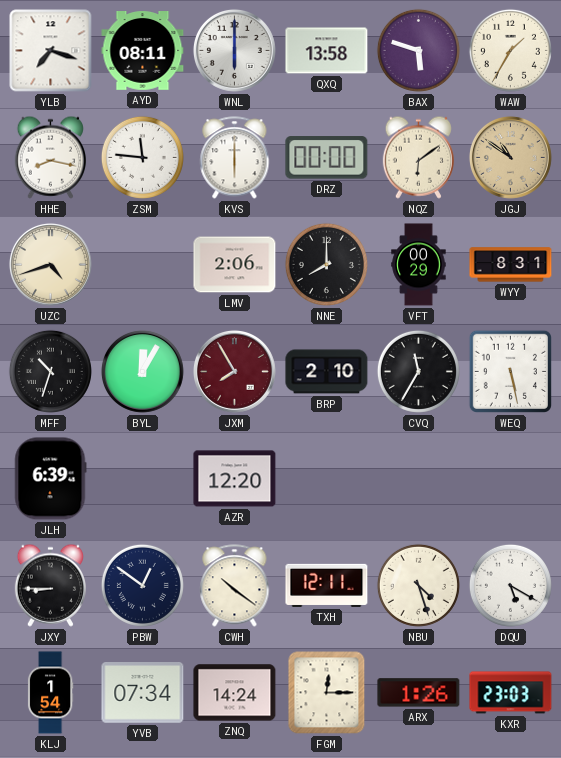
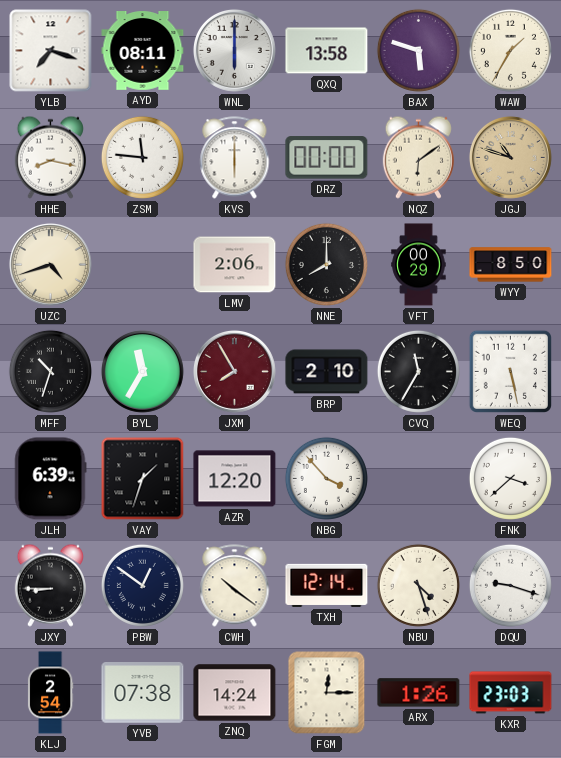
JGJ: 10:51 -> 10:48
WYY: 8:31 -> 8:50
BYL: 12:05 -> 11:35
VAY: none -> 1:33
NBG: none -> 3:53
FNK: none -> 3:38
TXH: 12:11 -> 12:14
DQU: 5:20 -> 9:18
KLJ: 1:54 -> 2:54
YVB: 07:34 -> 07:38
